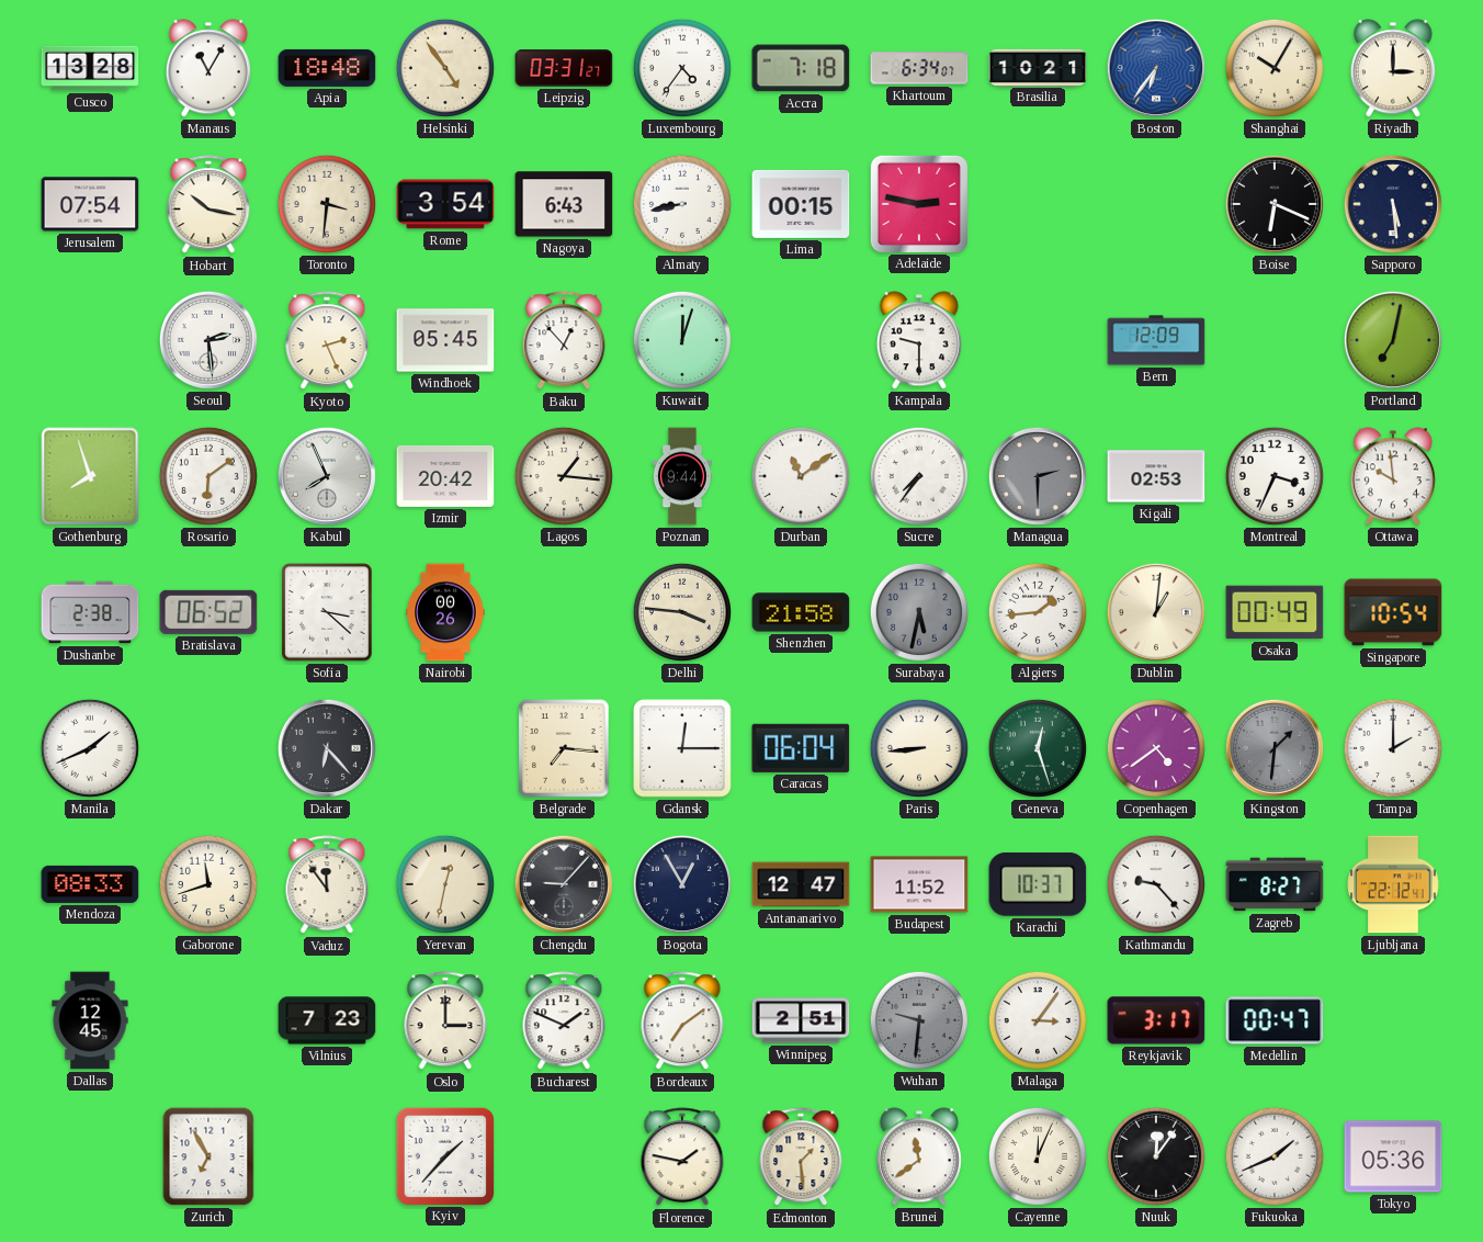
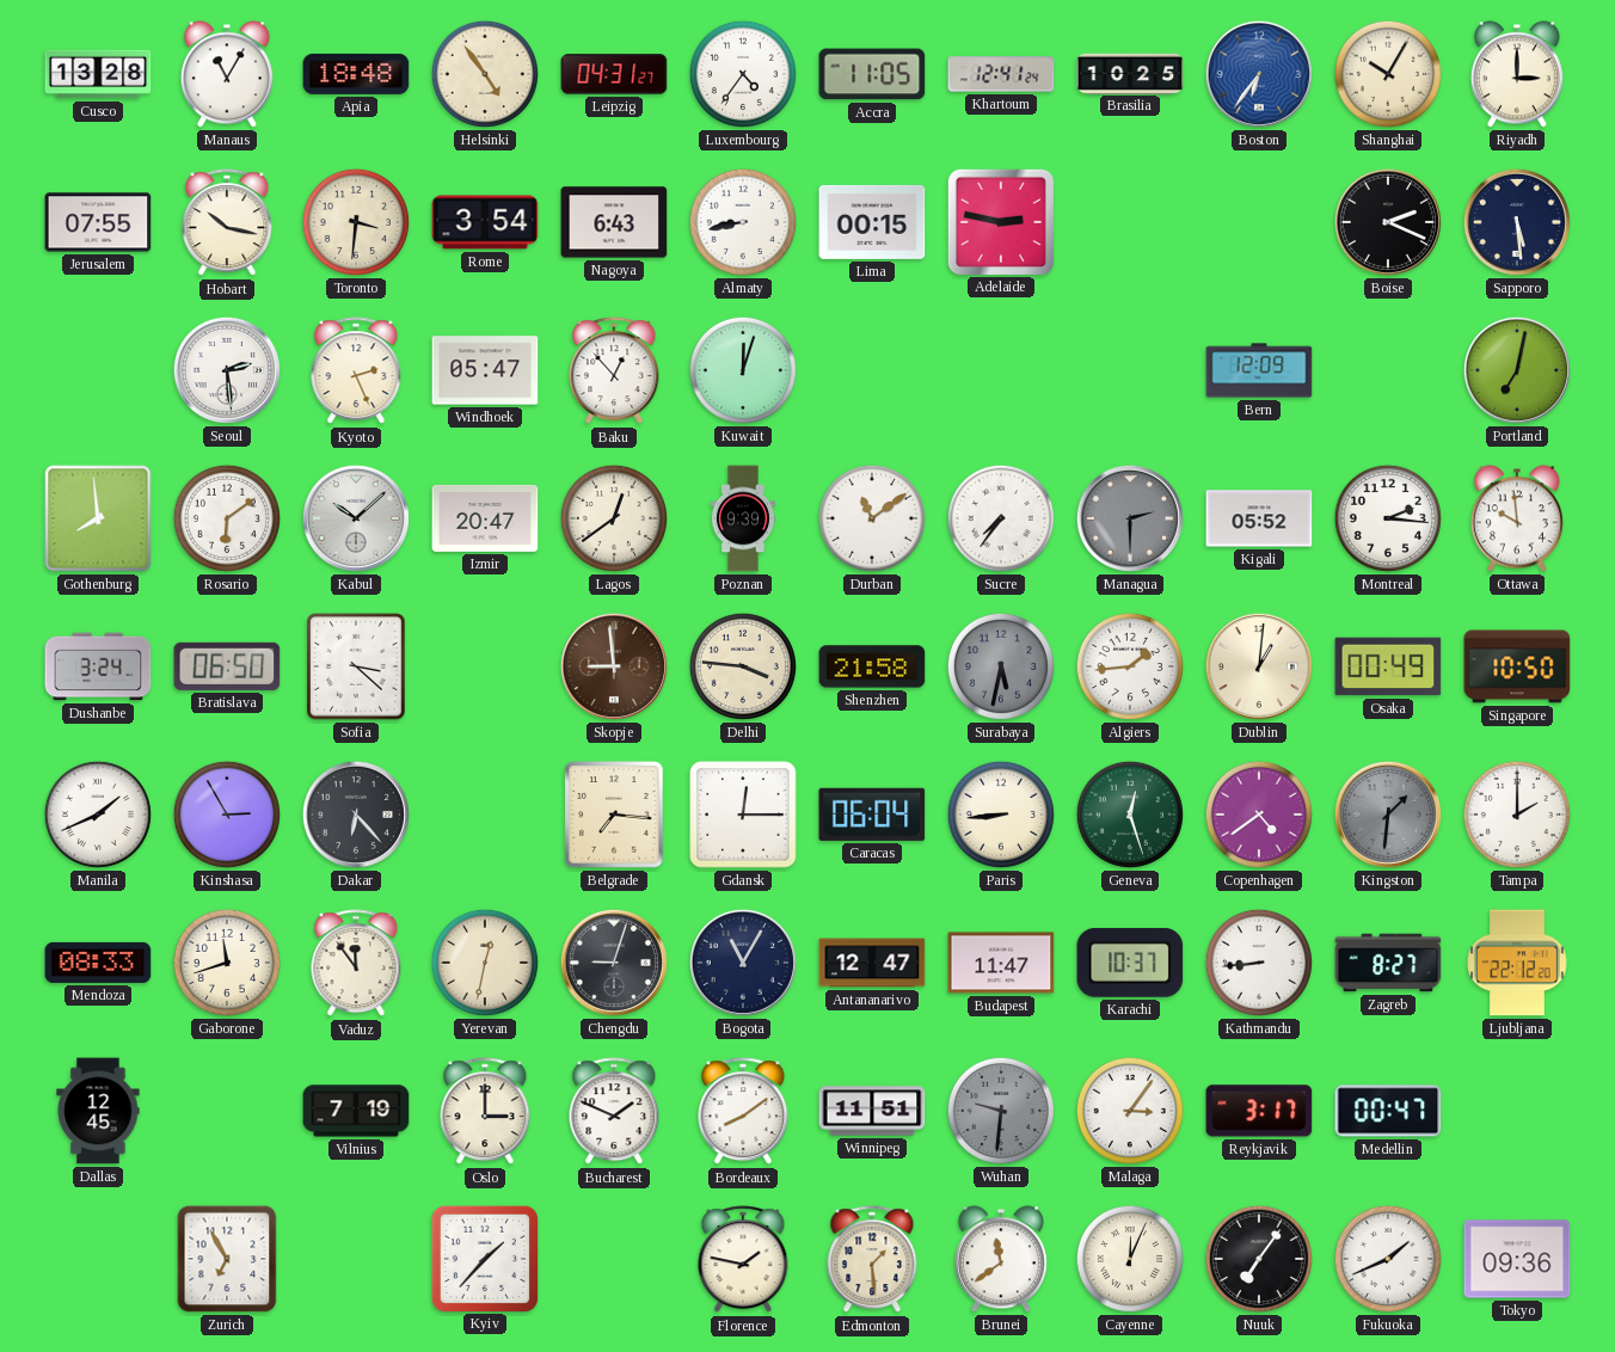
Leipzig: 03:31 -> 04:31
Accra: 7:18 -> 11:05
Khartoum: 6:34 -> 12:41
Brasilia: 10:21 -> 10:25
Jerusalem: 07:54 -> 07:55
Boise: 6:19 -> 2:19
Windhoek: 05:45 -> 05:47
Kampala: 9:30 -> none
Gothenburg: 7:57 -> 7:59
Kabul: 7:56 -> 10:08
Izmir: 20:42 -> 20:47
Lagos: 1:16 -> 12:39
Poznan: 9:44 -> 9:39
Kigali: 02:53 -> 05:52
Montreal: 3:34 -> 2:16
Dushanbe: 2:38 -> 3:24
Bratislava: 06:52 -> 06:50
Nairobi: 00:26 -> none
Skopje: none -> 8:59
Singapore: 10:54 -> 10:50
Kinshasa: none -> 2:55
Chengdu: 9:07 -> 9:03
Bogota: 12:55 -> 11:05
Budapest: 11:52 -> 11:47
Kathmandu: 9:23 -> 8:44
Ljubljana: 22:12:41 -> 22:12:20
Vilnius: 7:23 -> 7:19
Bordeaux: 7:09 -> 8:09
Winnipeg: 2:51 -> 11:51
Nuuk: 12:06 -> 7:06
Tokyo: 05:36 -> 09:36
